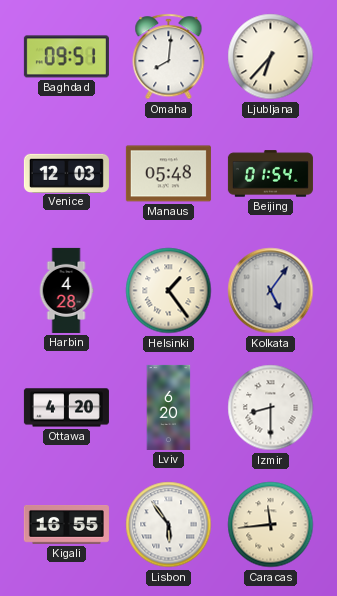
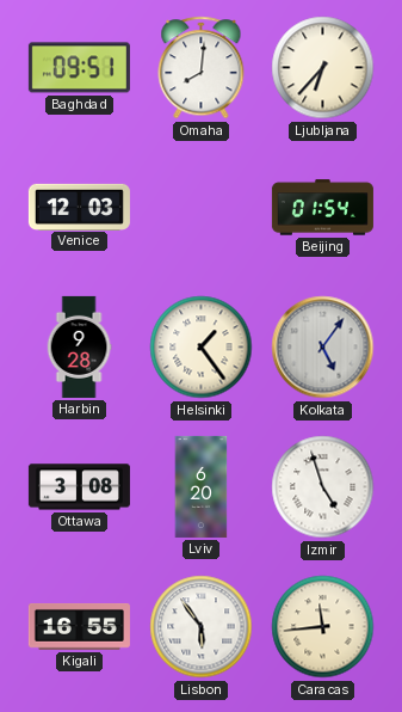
Manaus: 05:48 -> none
Harbin: 4:28 -> 9:28
Ottawa: 4:20 -> 3:08
Izmir: 8:30 -> 4:57
